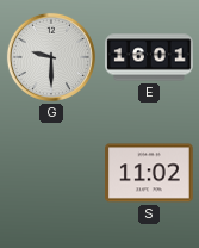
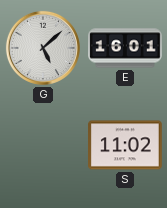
G: 9:30 -> 5:08
